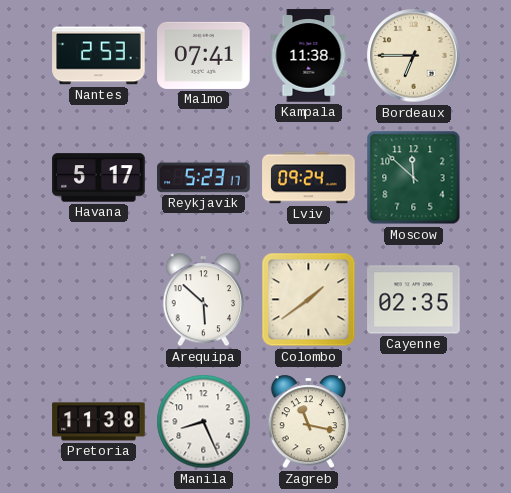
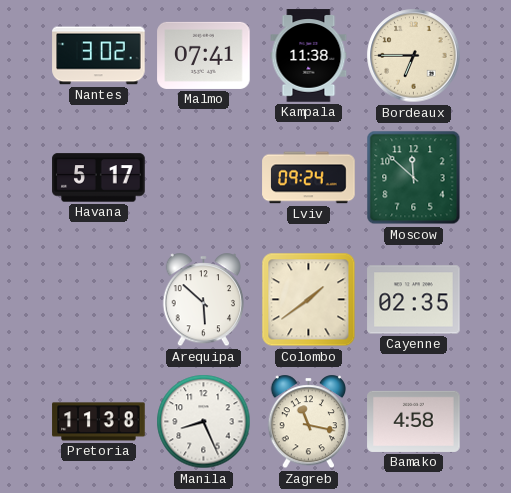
Nantes: 2:53 -> 3:02
Reykjavik: 5:23 -> none
Bamako: none -> 4:58
